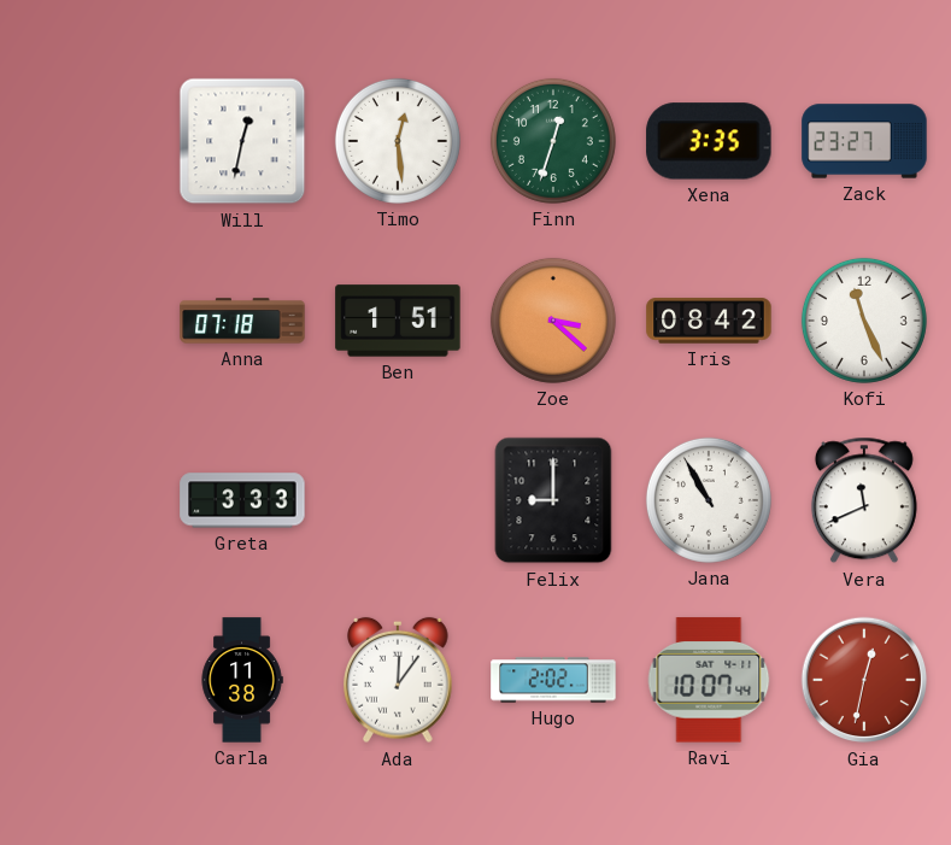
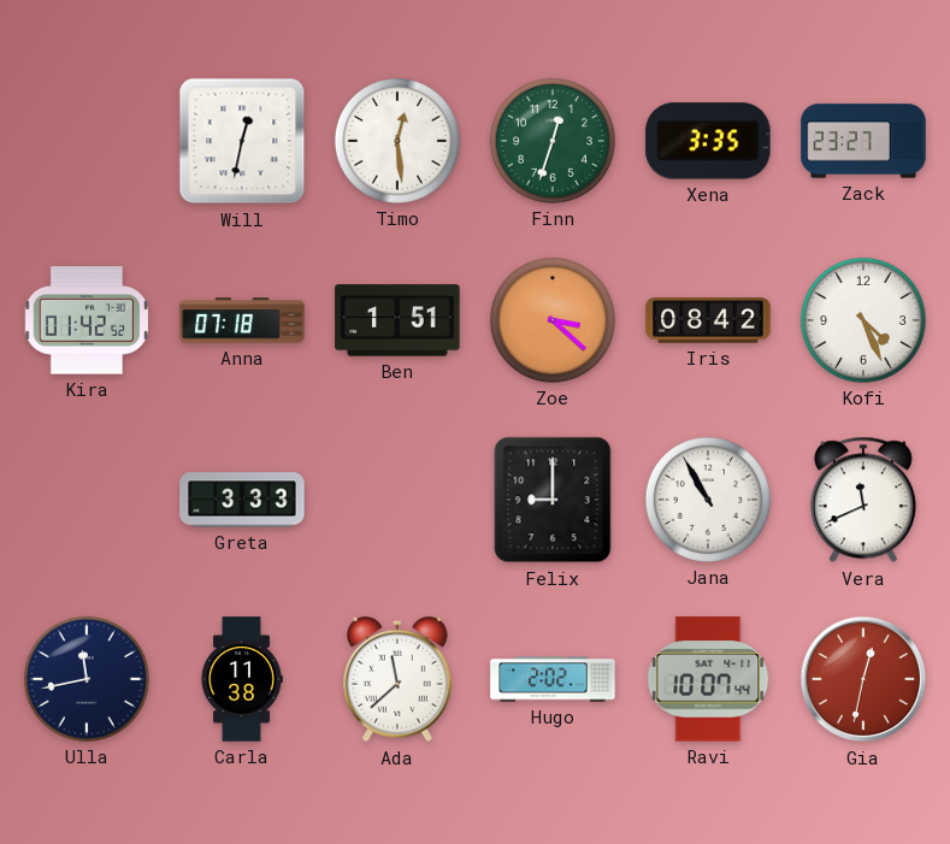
Kira: none -> 01:42
Kofi: 11:26 -> 4:26
Ulla: none -> 11:43
Ada: 12:06 -> 11:38
